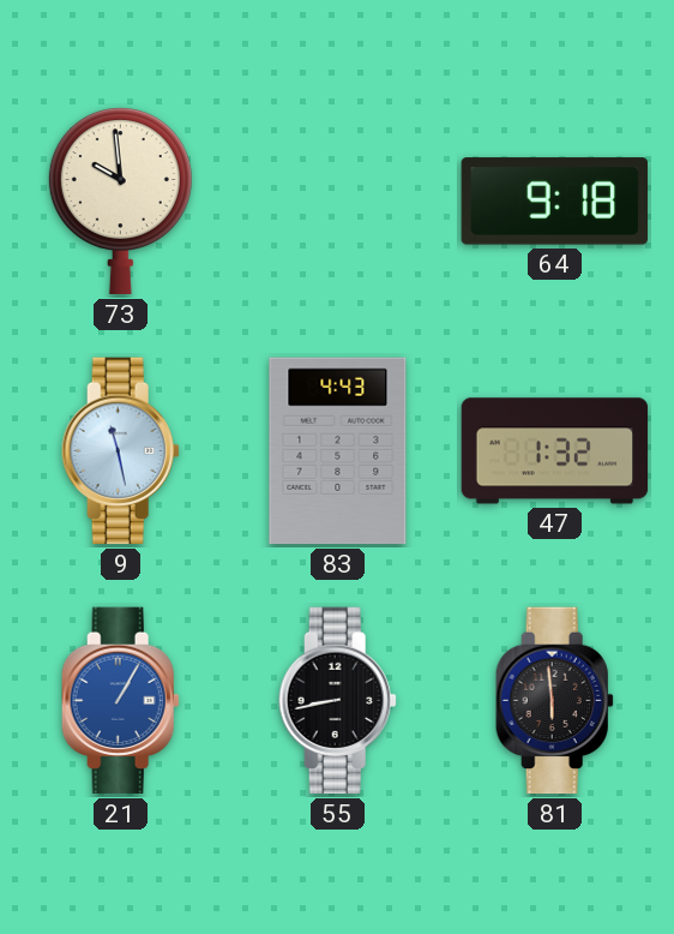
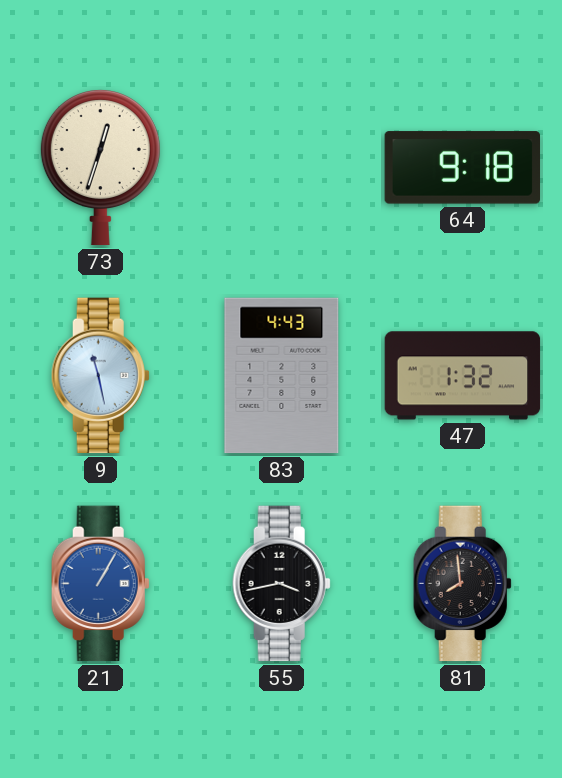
73: 9:59 -> 12:33
55: 8:43 -> 3:43
81: 5:59 -> 7:59
